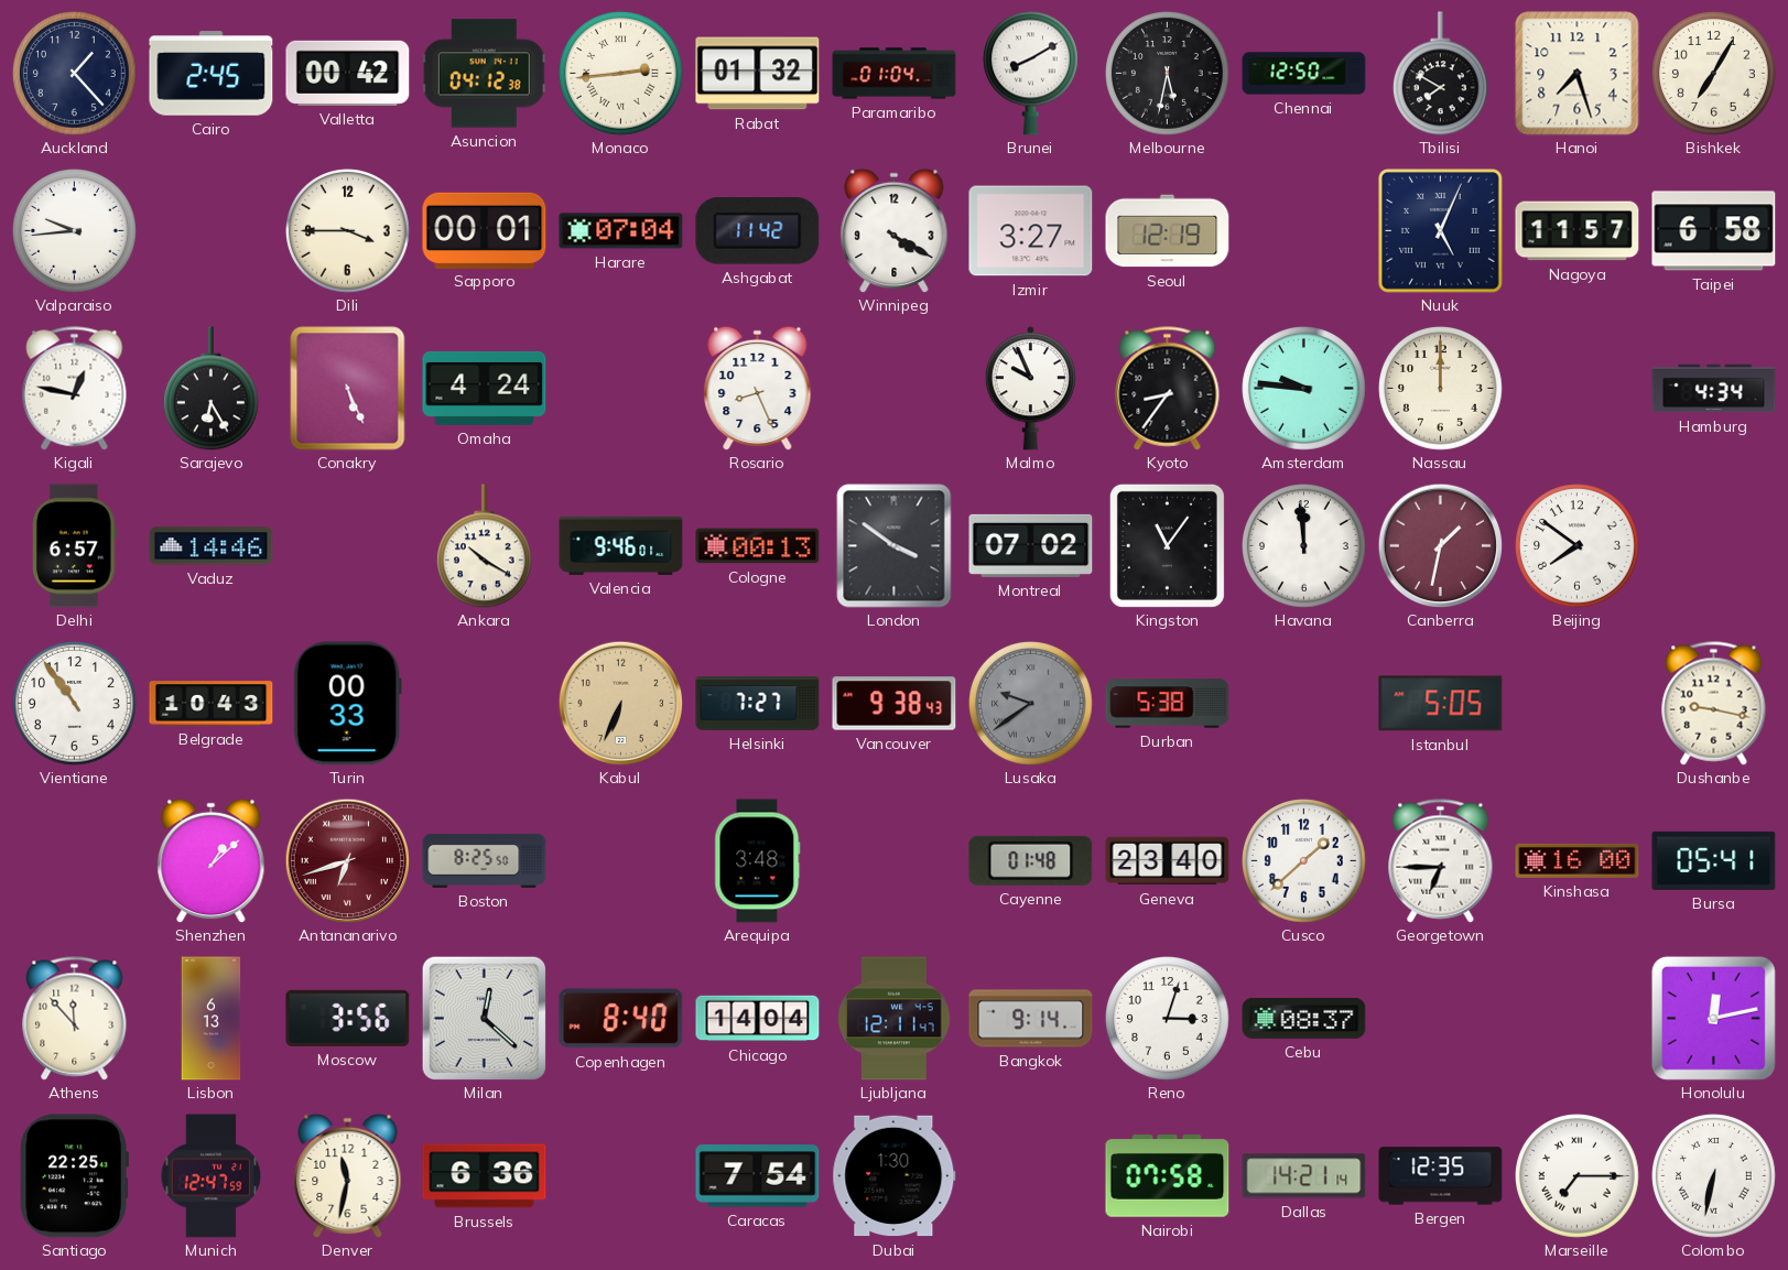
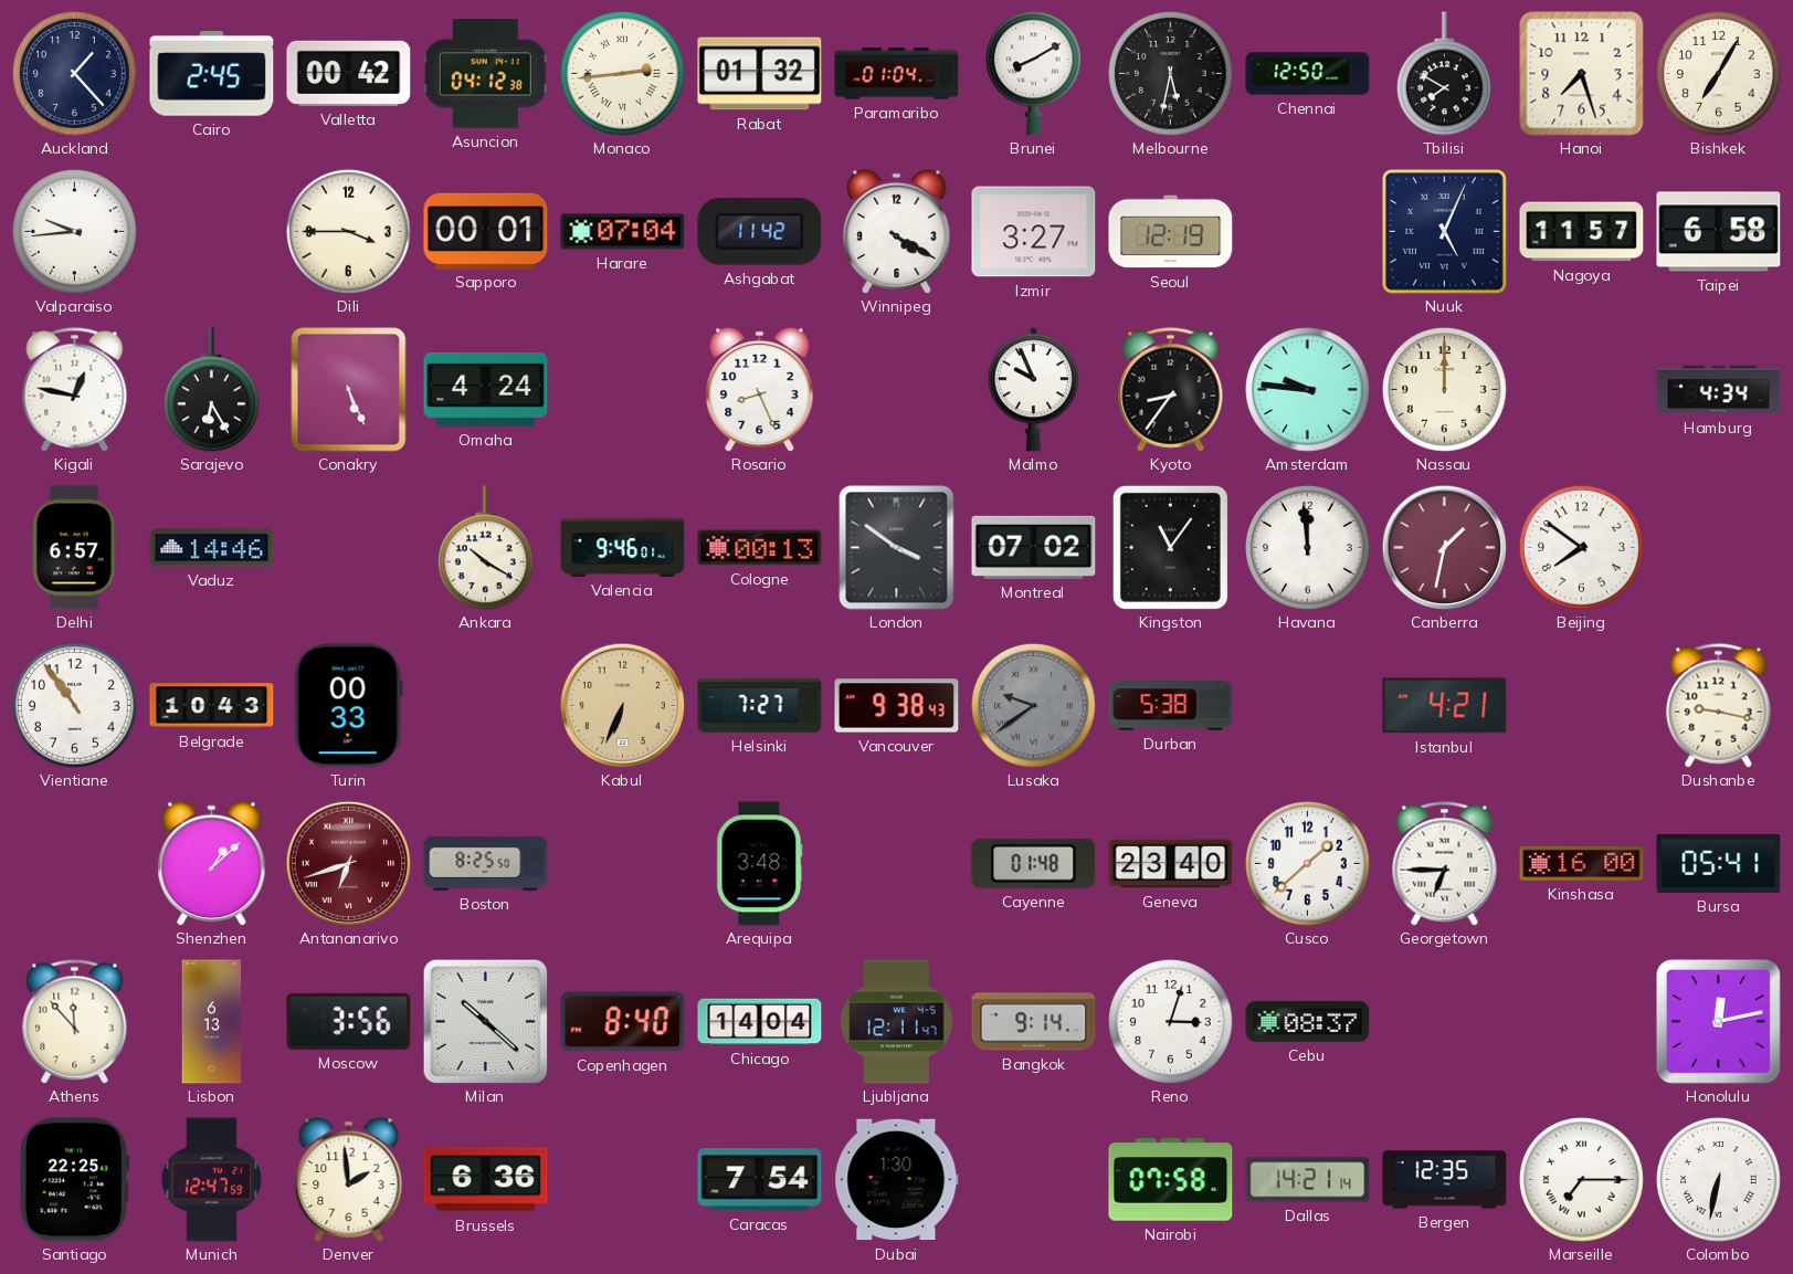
Istanbul: 5:05 -> 4:21
Milan: 12:22 -> 10:22
Denver: 11:32 -> 1:59
